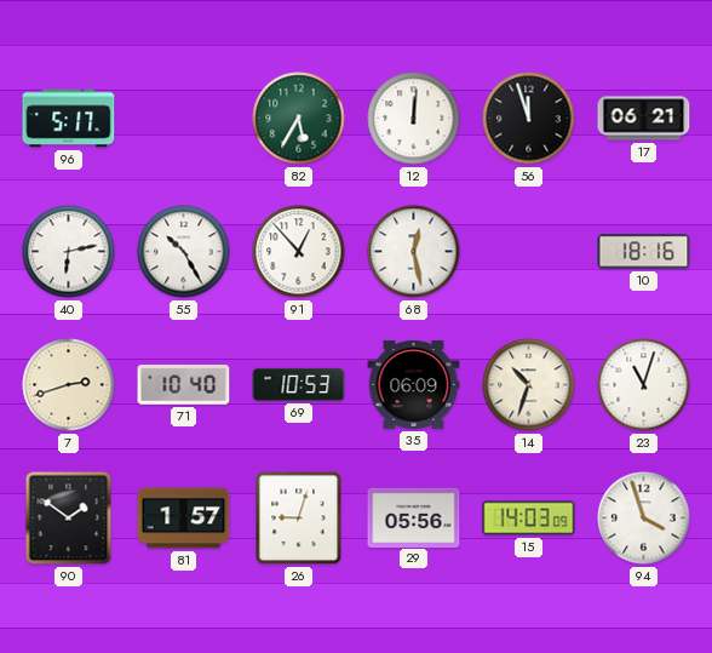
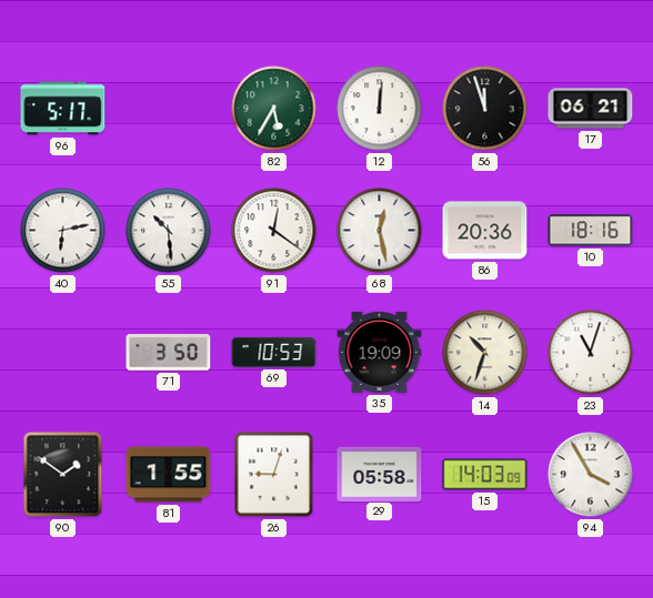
55: 10:25 -> 10:29
91: 12:53 -> 12:21
86: none -> 20:36
7: 2:42 -> none
71: 10:40 -> 3:50
35: 06:09 -> 19:09
81: 1:57 -> 1:55
29: 05:56 -> 05:58
94: 3:57 -> 3:55
